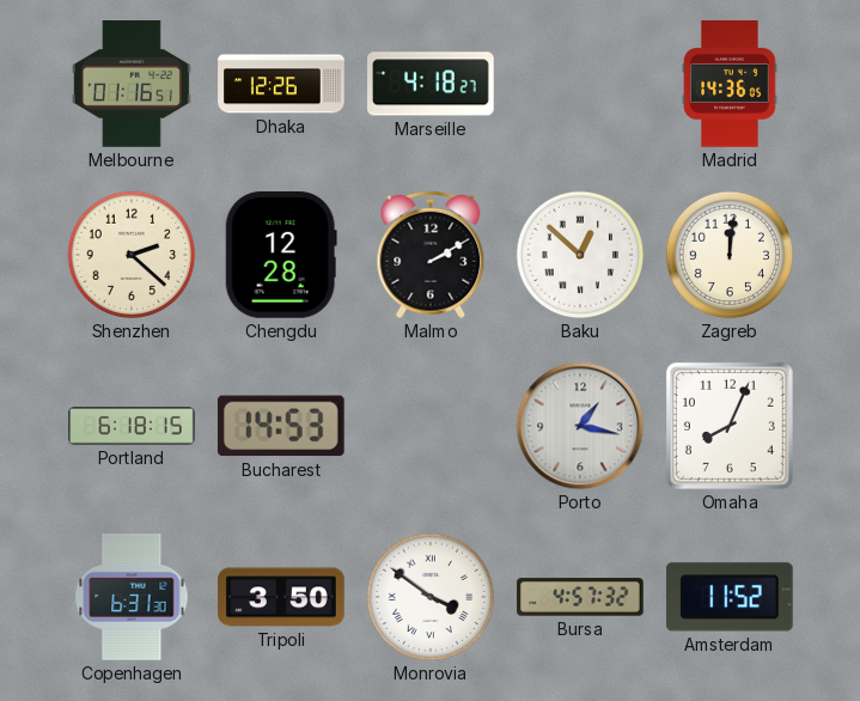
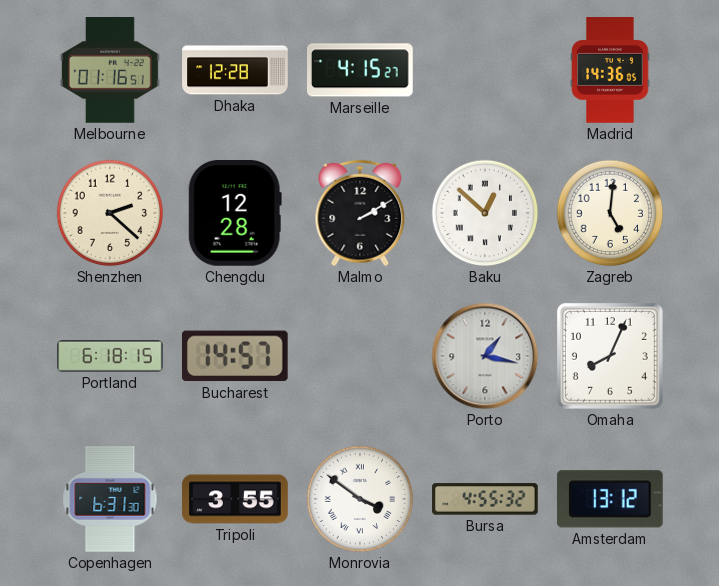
Dhaka: 12:26 -> 12:28
Marseille: 4:18 -> 4:15
Zagreb: 12:01 -> 5:01
Bucharest: 14:53 -> 14:57
Tripoli: 3:50 -> 3:55
Bursa: 4:57 -> 4:55
Amsterdam: 11:52 -> 13:12
